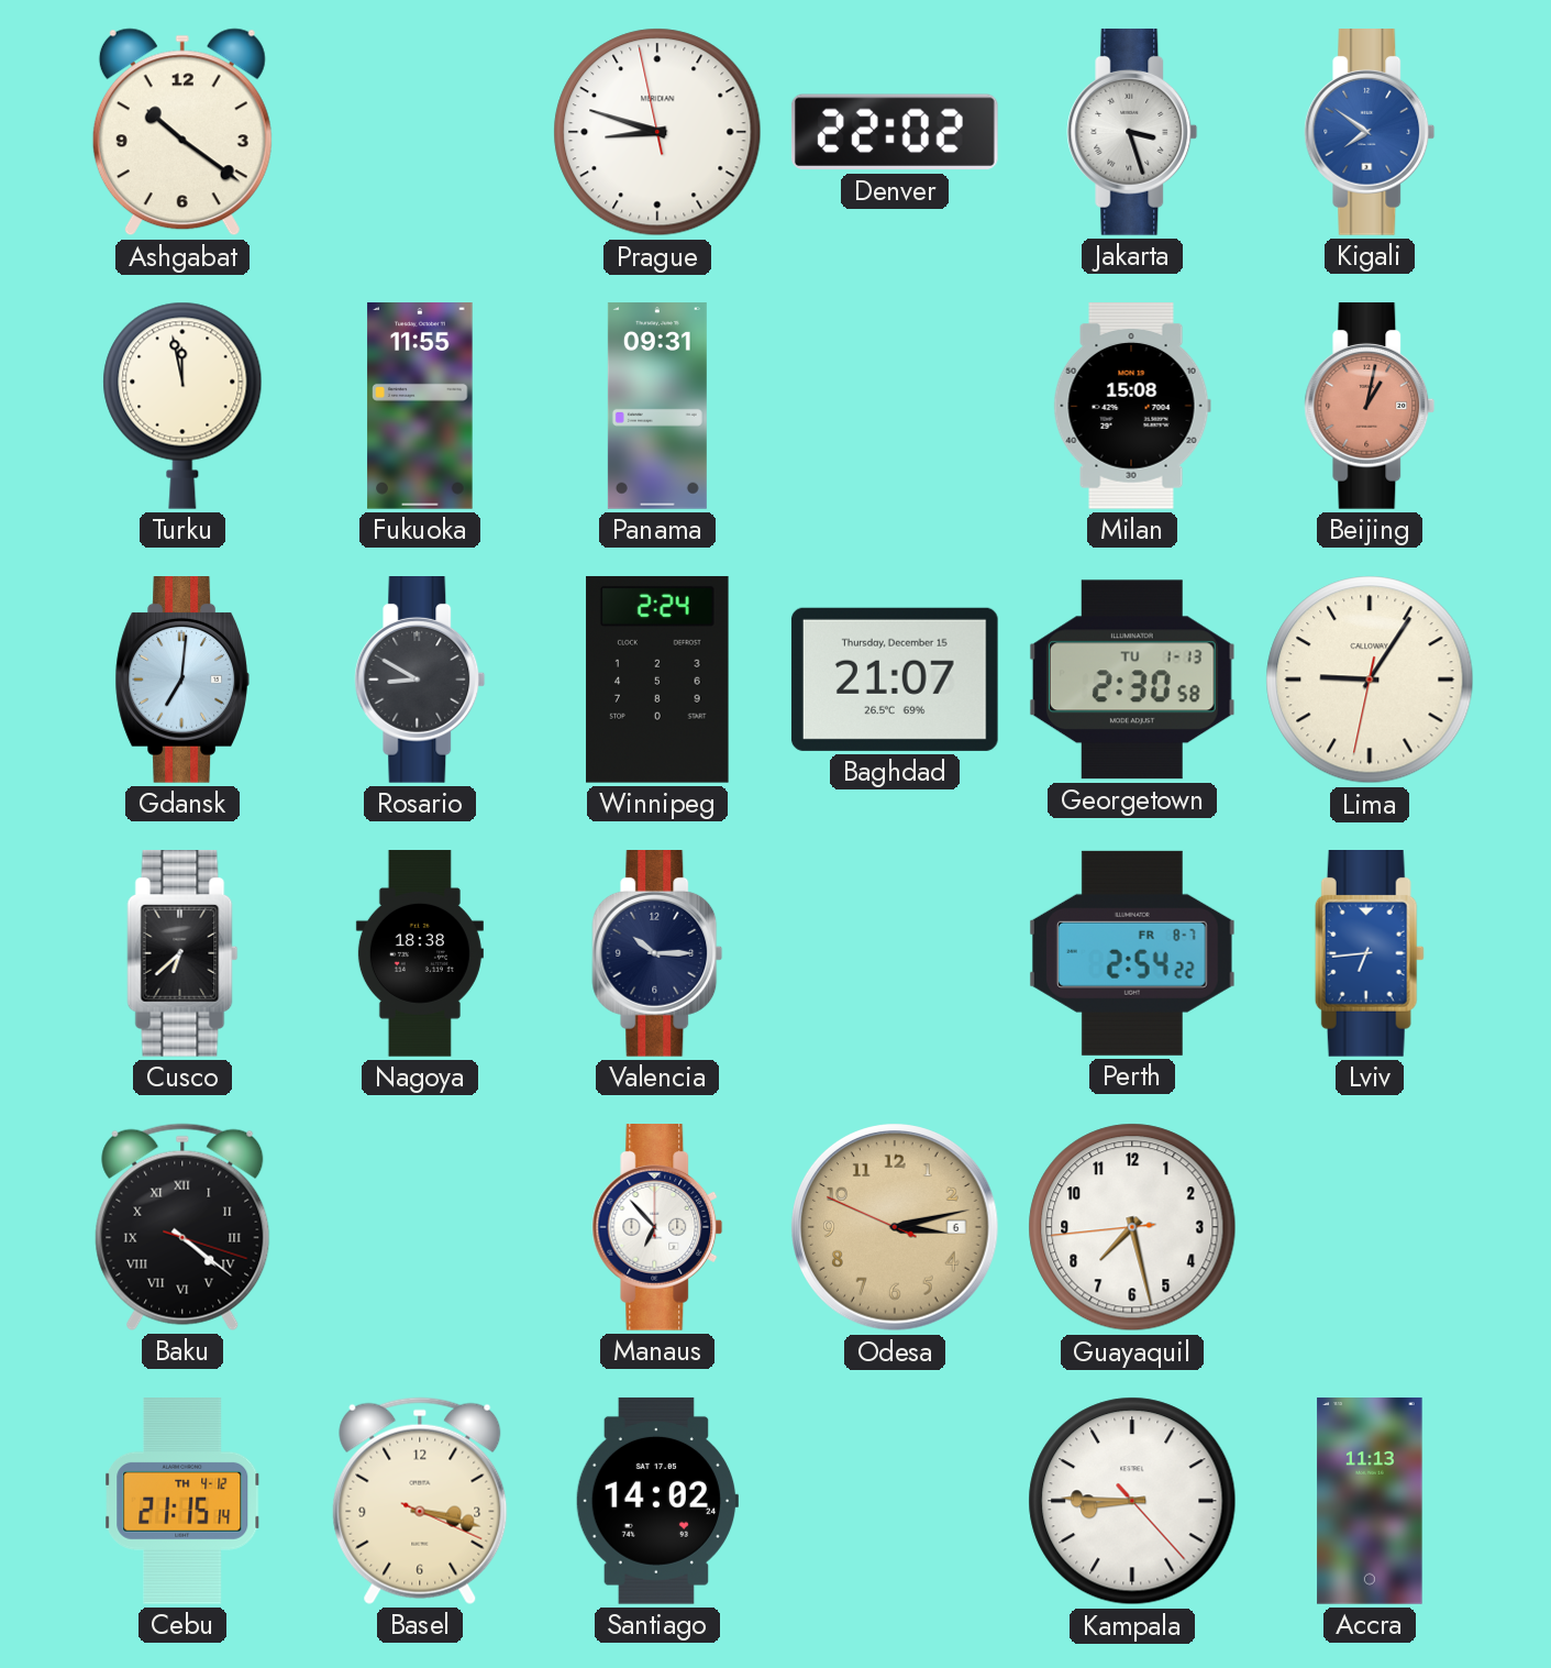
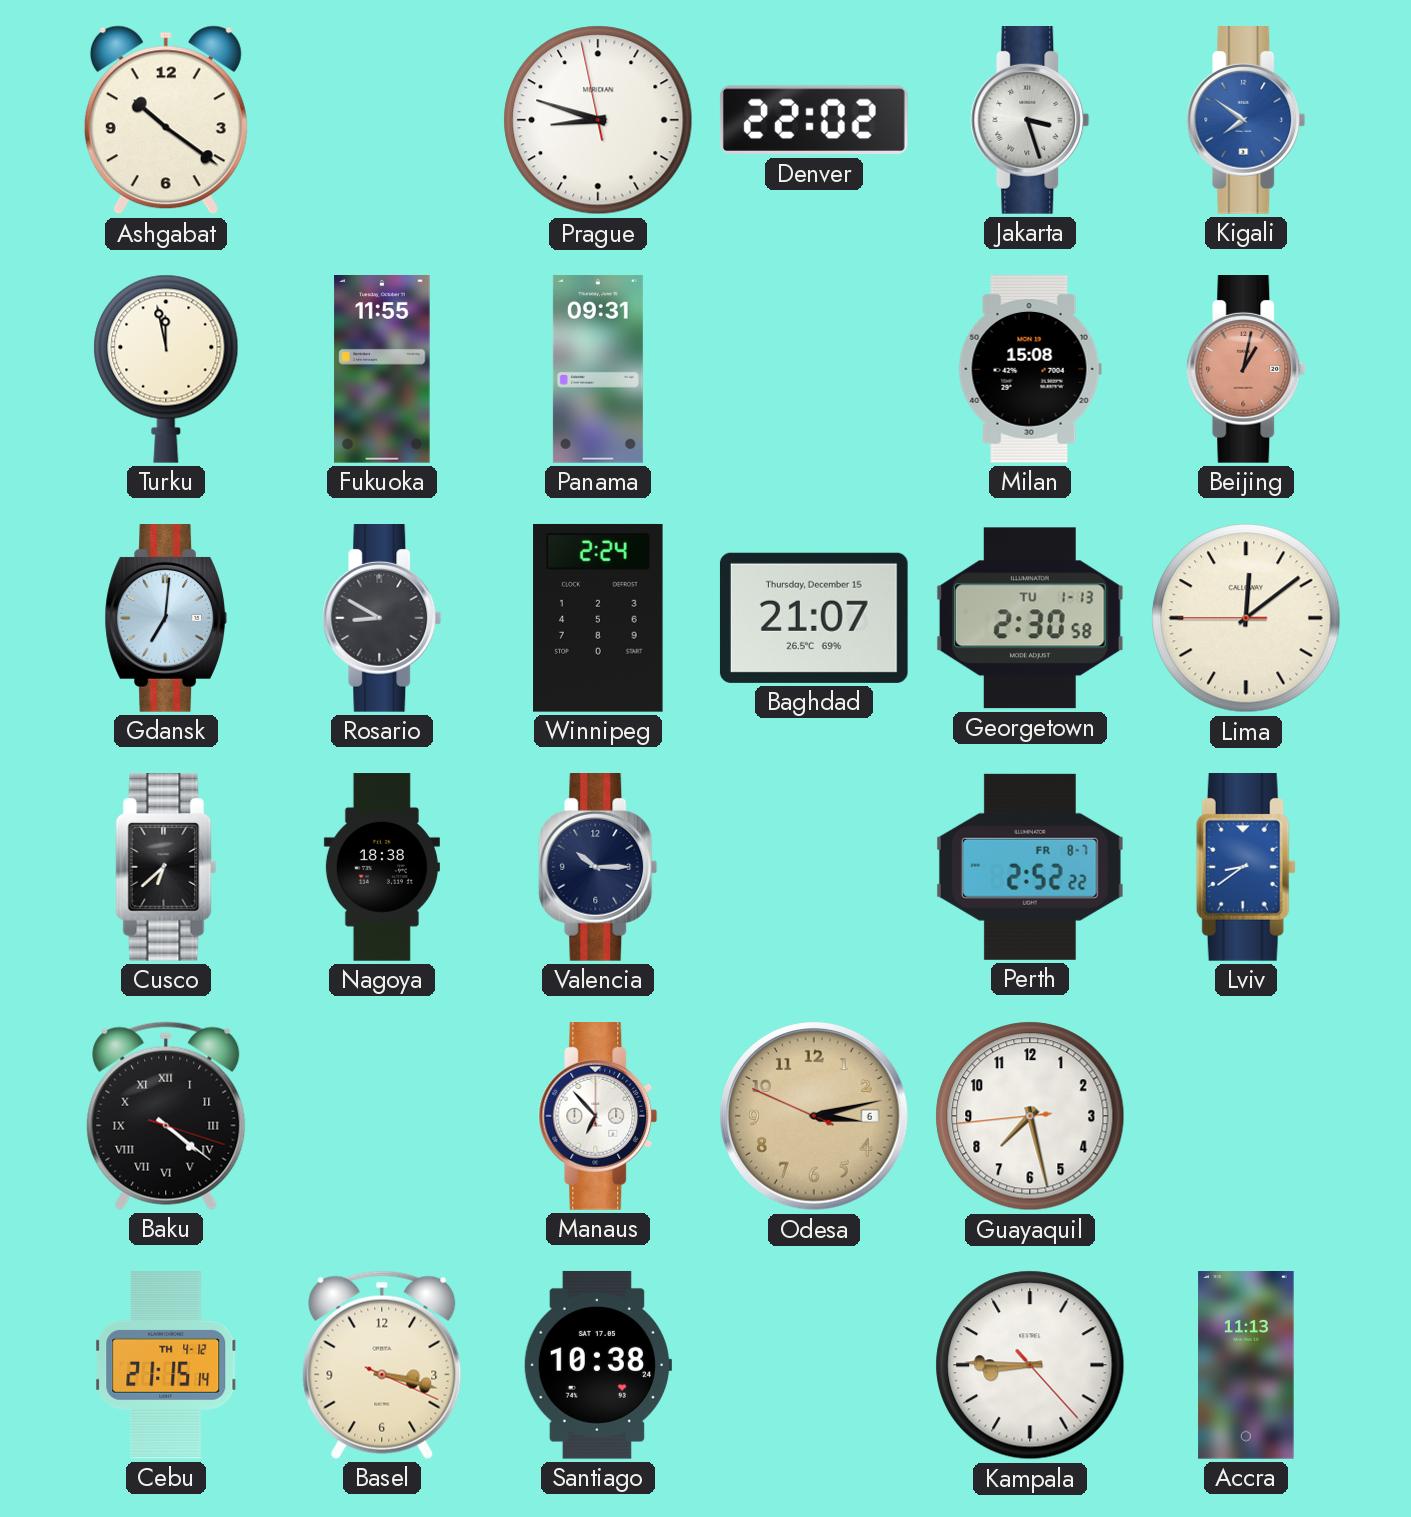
Lima: 9:05 -> 12:08
Perth: 2:54 -> 2:52
Lviv: 6:44 -> 8:39
Santiago: 14:02 -> 10:38
